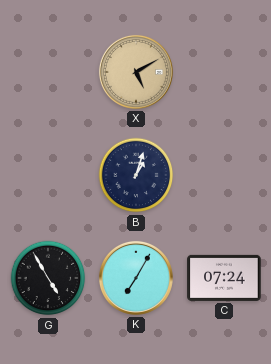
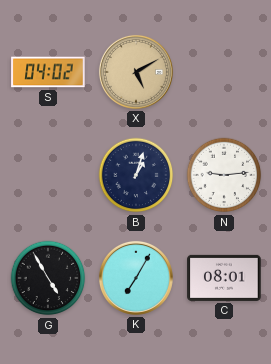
S: none -> 04:02
N: none -> 9:14
C: 07:24 -> 08:01
